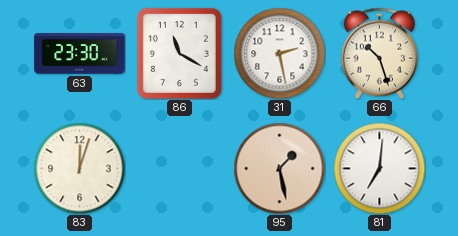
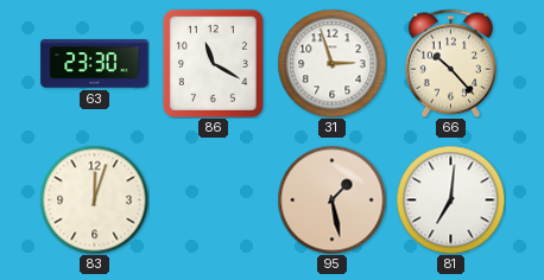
31: 2:28 -> 2:57
66: 10:27 -> 10:23
